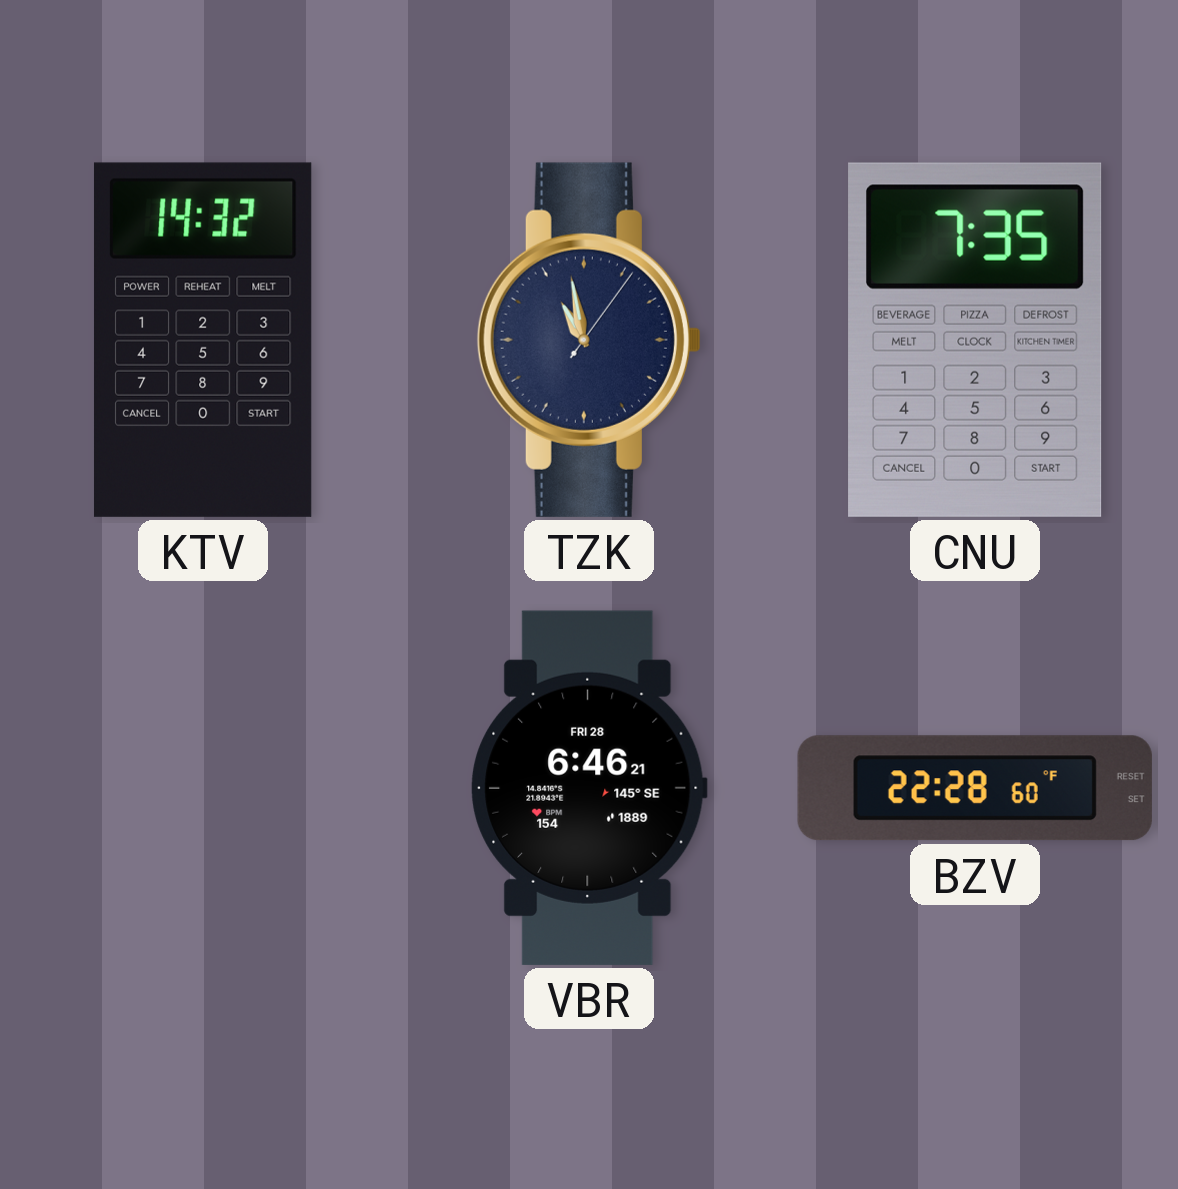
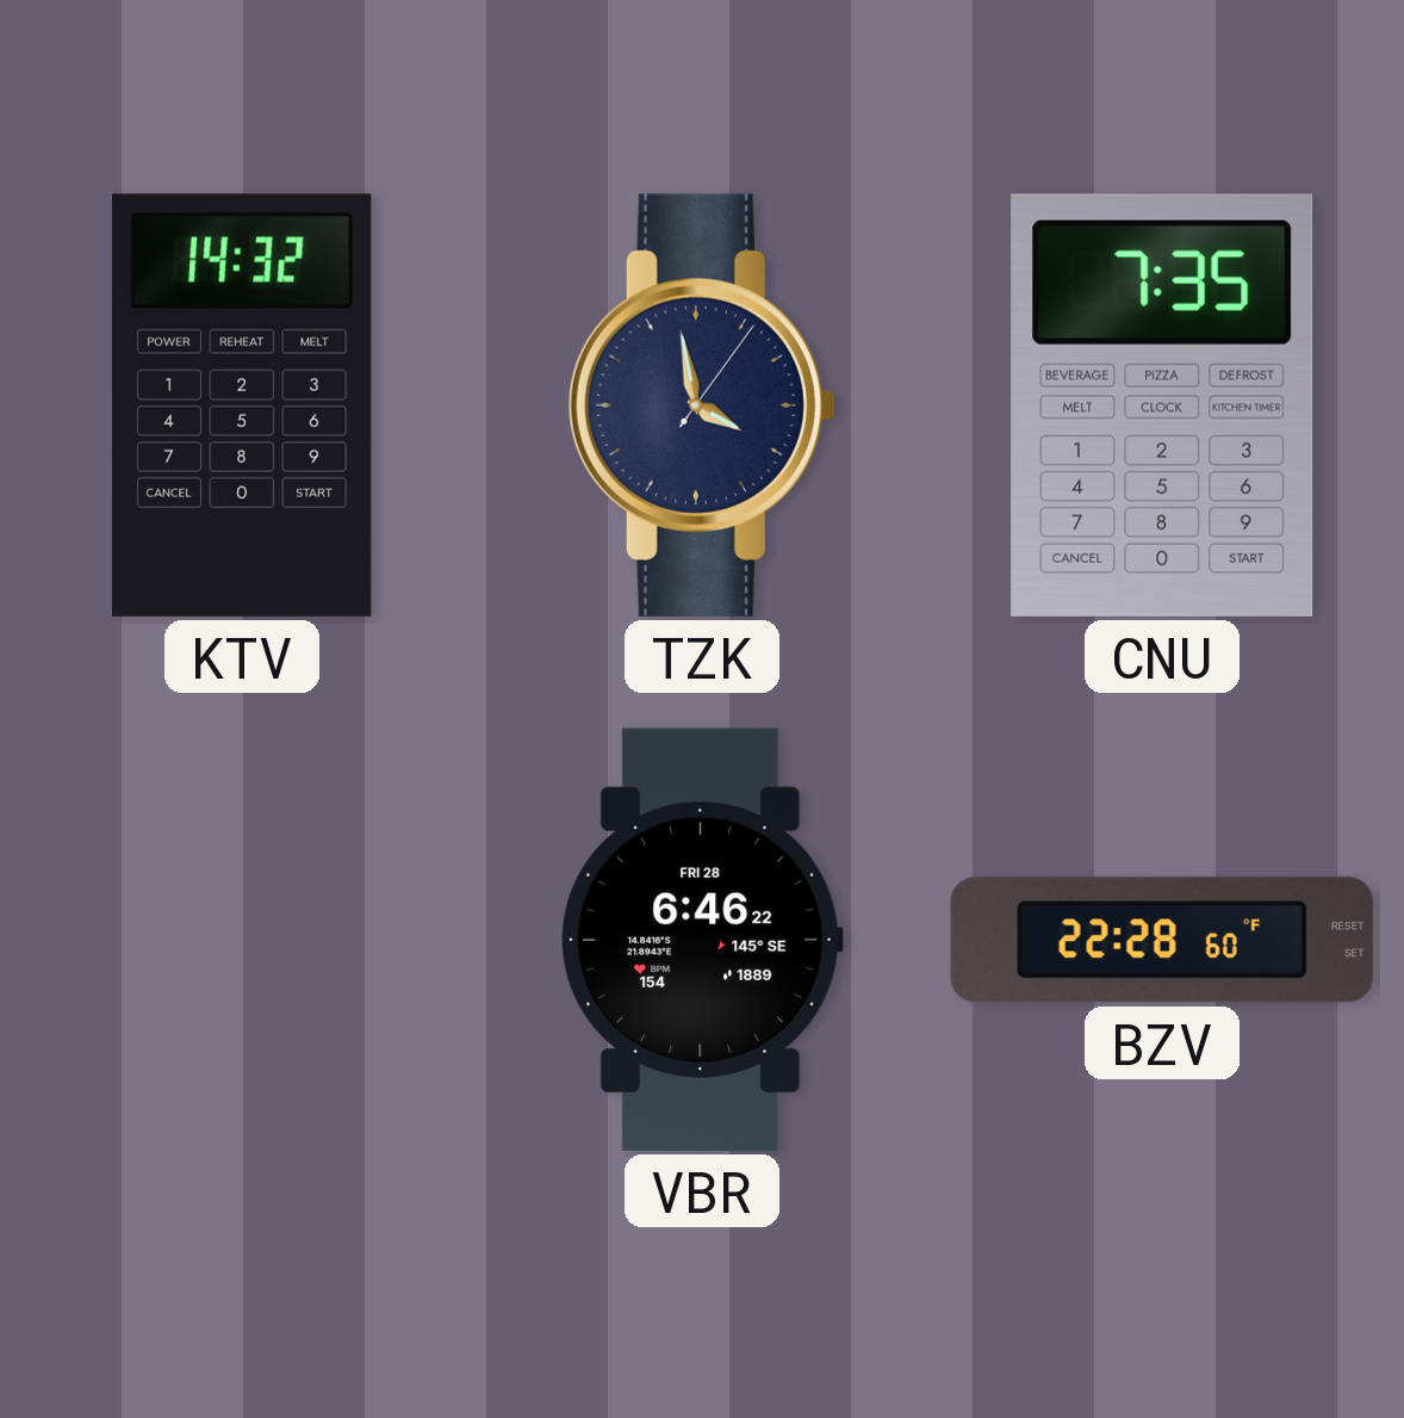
TZK: 10:58 -> 3:58
VBR: 6:46:21 -> 6:46:22
